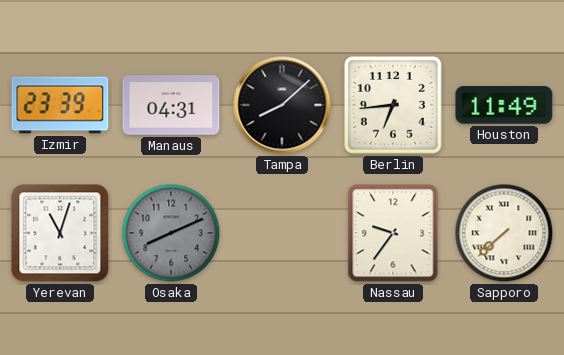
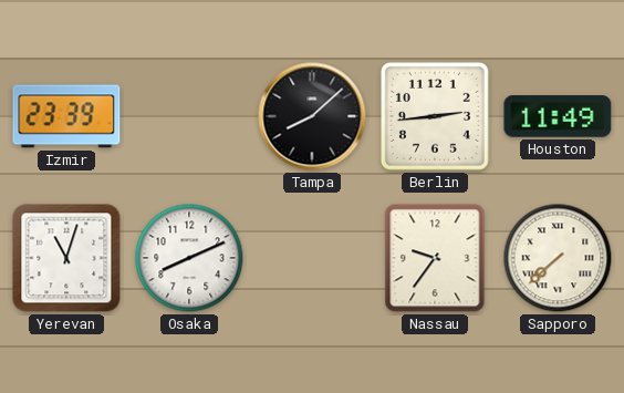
Manaus: 04:31 -> none
Berlin: 6:44 -> 2:44
Osaka dial: grey -> white
